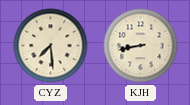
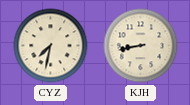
CYZ: 7:29 -> 7:32
